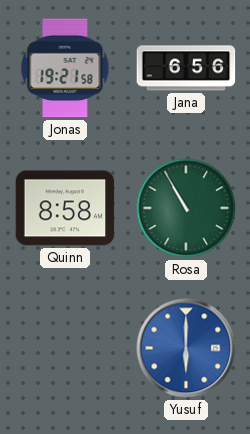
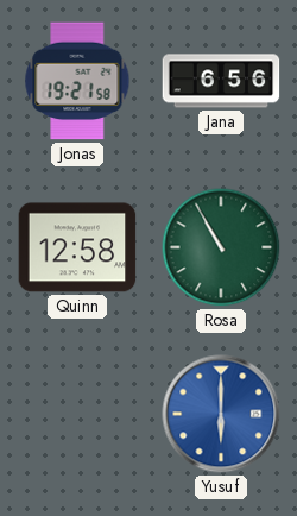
Quinn: 8:58 -> 12:58
